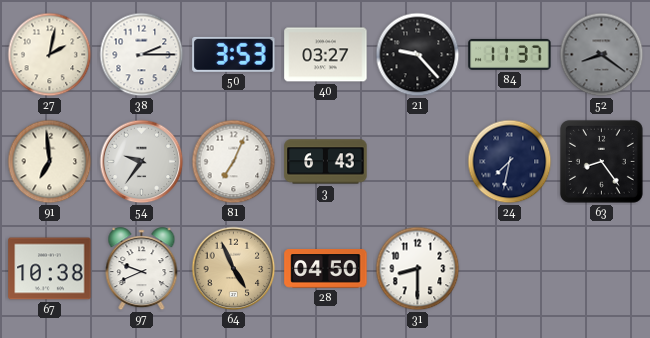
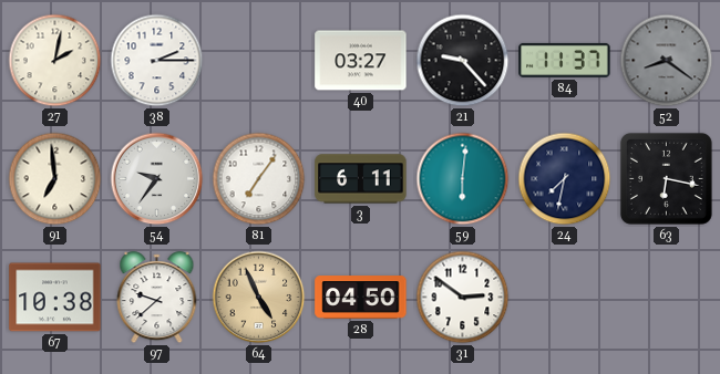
50: 3:53 -> none
81: 7:04 -> 7:06
3: 6:43 -> 6:11
59: none -> 6:01
63: 8:24 -> 6:17
97: 9:41 -> 9:38
31: 8:30 -> 2:51
